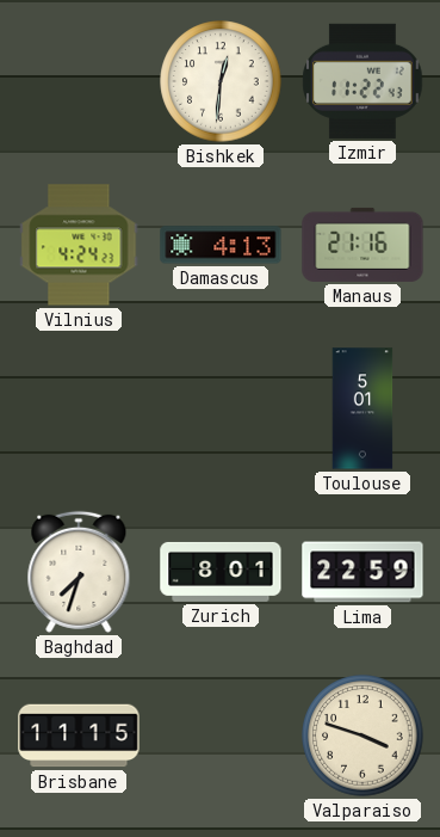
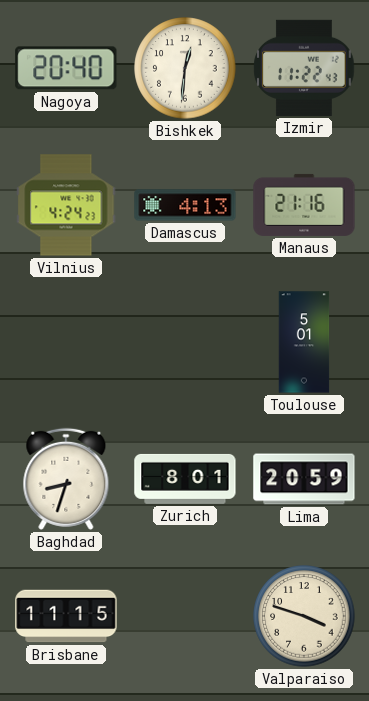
Nagoya: none -> 20:40
Baghdad: 7:33 -> 8:33
Lima: 22:59 -> 20:59
